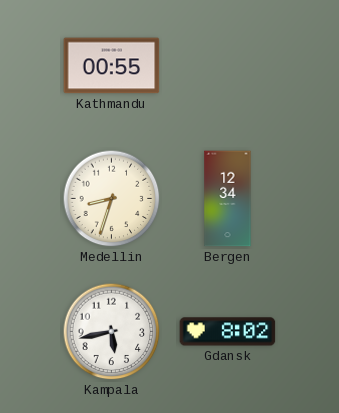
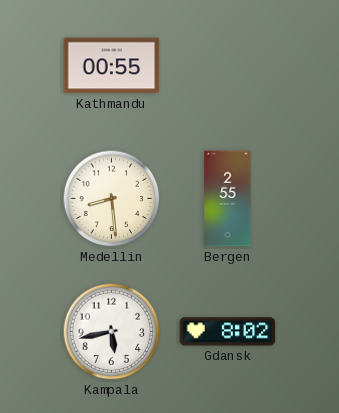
Medellin: 8:33 -> 8:29
Bergen: 12:34 -> 2:55
